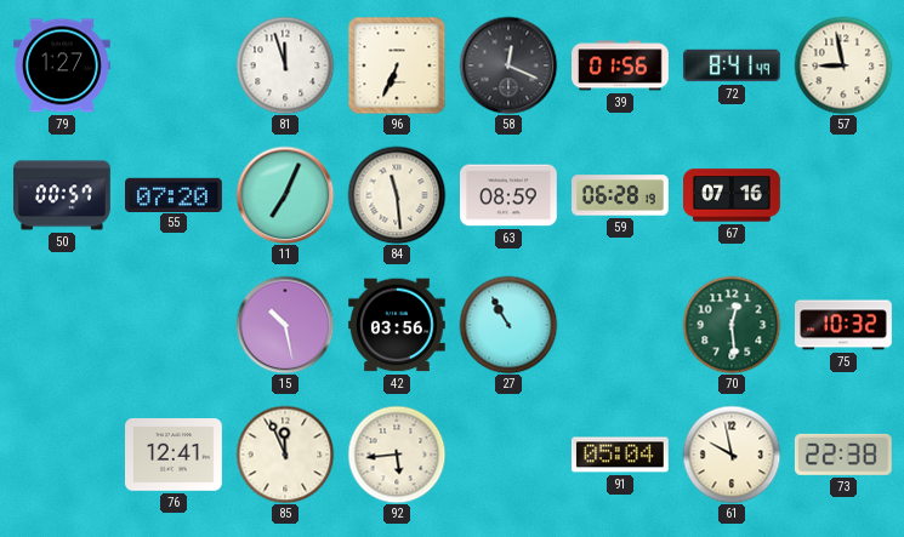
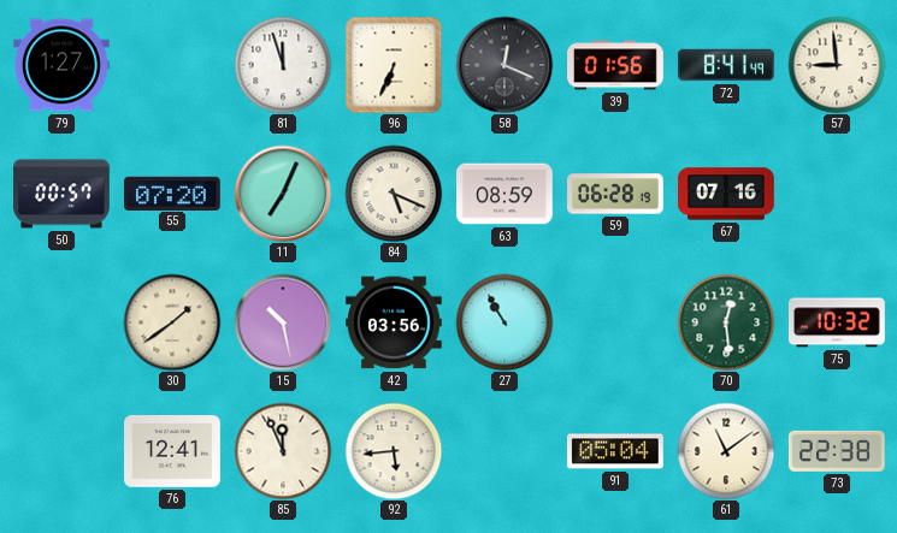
57: 8:58 -> 8:59
84: 11:29 -> 5:19
30: none -> 1:39
61: 9:58 -> 11:09
